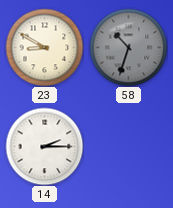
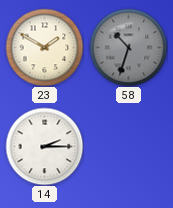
23: 8:50 -> 1:50
